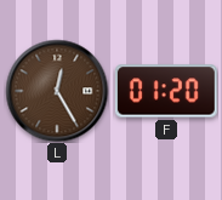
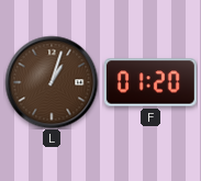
L: 12:25 -> 1:03
